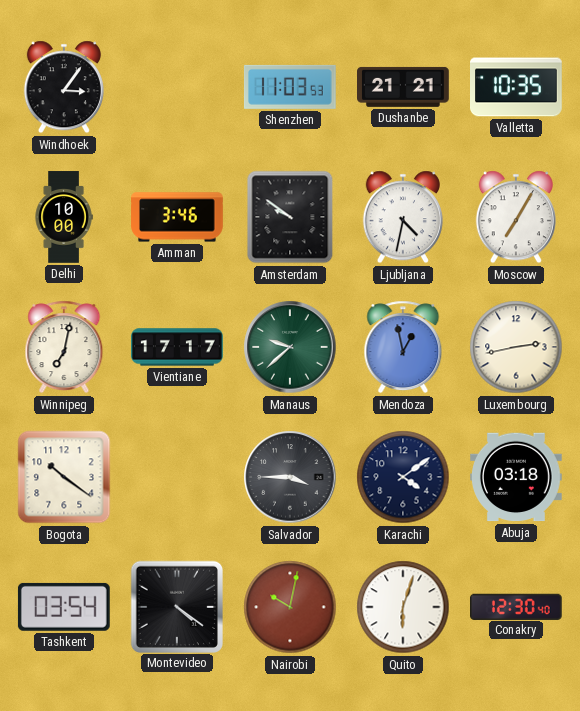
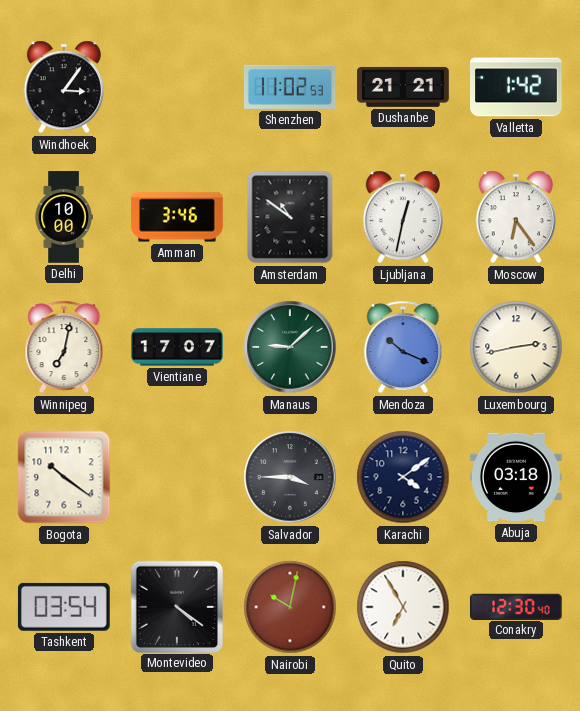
Shenzhen: 11:03 -> 11:02
Valletta: 10:35 -> 1:42
Amsterdam: 9:51 -> 10:51
Ljubljana: 4:32 -> 12:32
Moscow: 7:05 -> 6:24
Vientiane: 17:17 -> 17:07
Manaus: 9:38 -> 9:08
Mendoza: 12:58 -> 10:19
Quito: 6:03 -> 6:55
